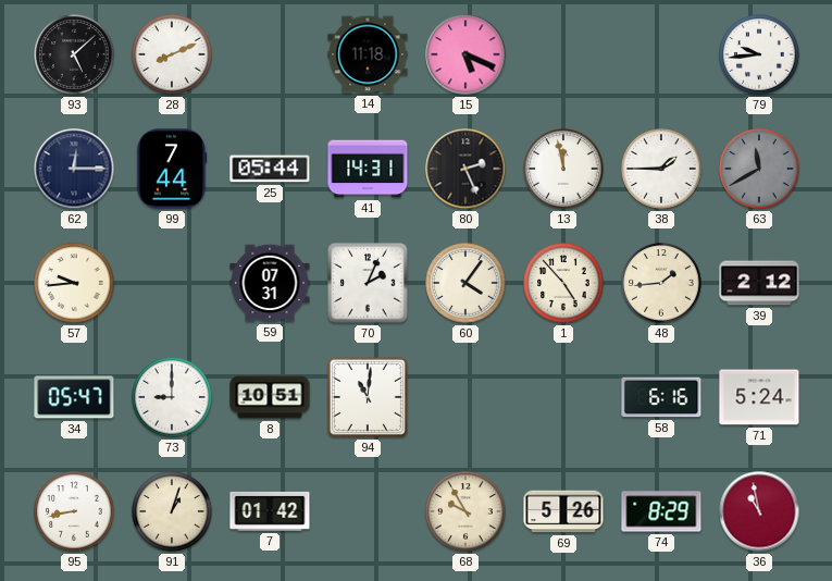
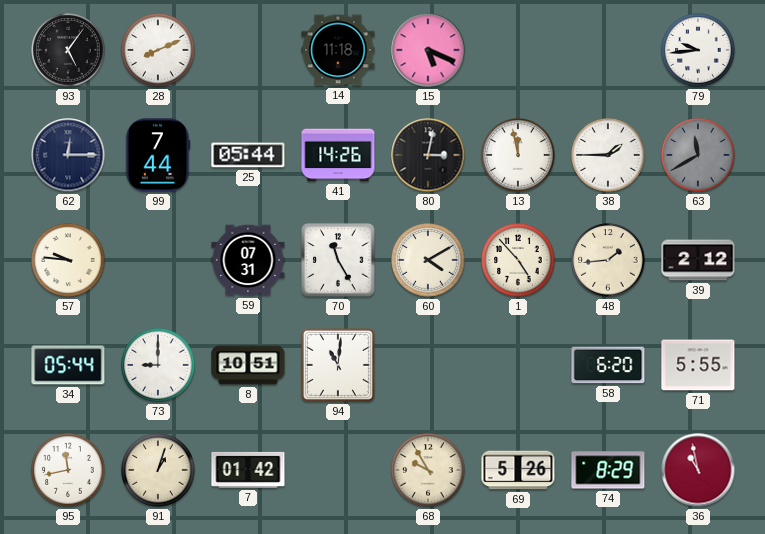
93: 5:08 -> 5:06
41: 14:31 -> 14:26
80: 2:26 -> 3:02
57: 9:44 -> 9:46
70: 2:04 -> 11:25
60: 4:06 -> 4:10
34: 05:47 -> 05:44
58: 6:16 -> 6:20
71: 5:24 -> 5:55
95: 8:43 -> 11:43
